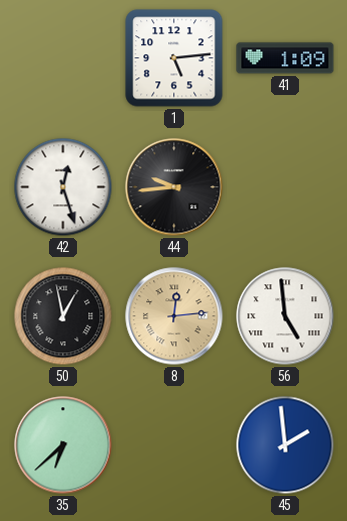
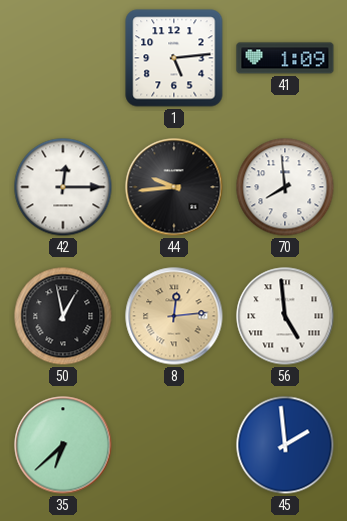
42: 12:27 -> 12:15
70: none -> 7:59
